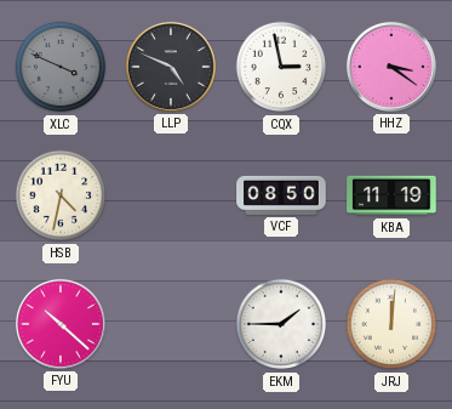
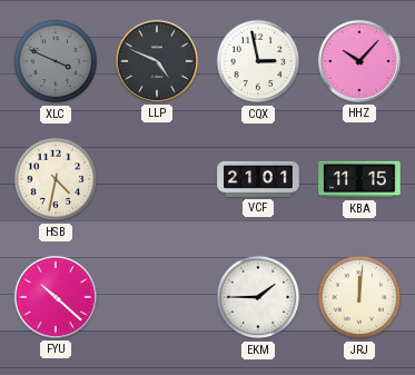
HHZ: 3:21 -> 10:07
VCF: 08:50 -> 21:01
KBA: 11:19 -> 11:15
